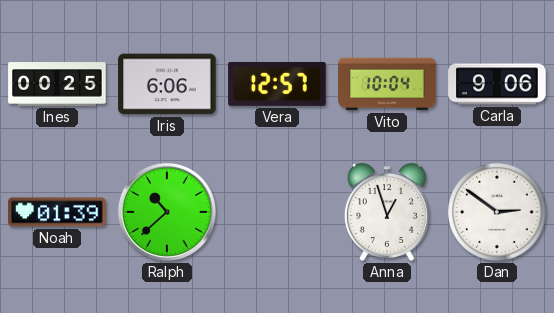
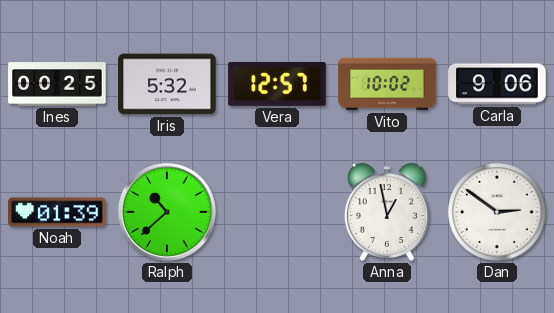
Iris: 6:06 -> 5:32
Vito: 10:04 -> 10:02
Anna: 12:57 -> 12:58
